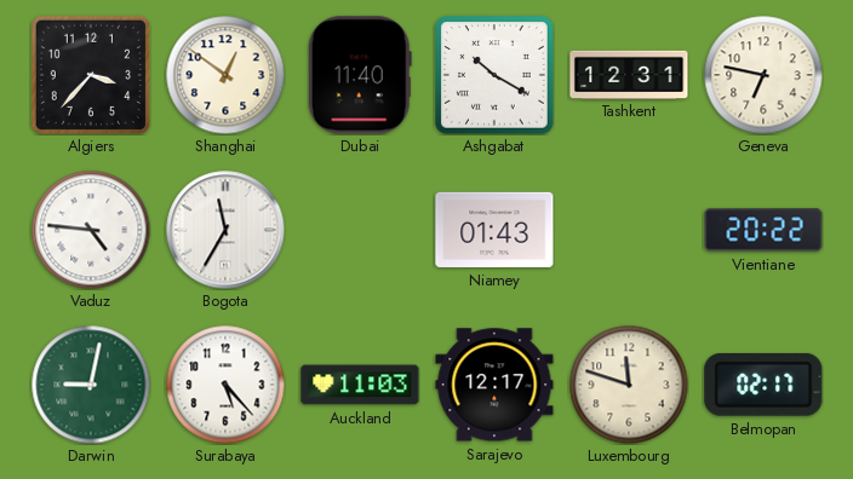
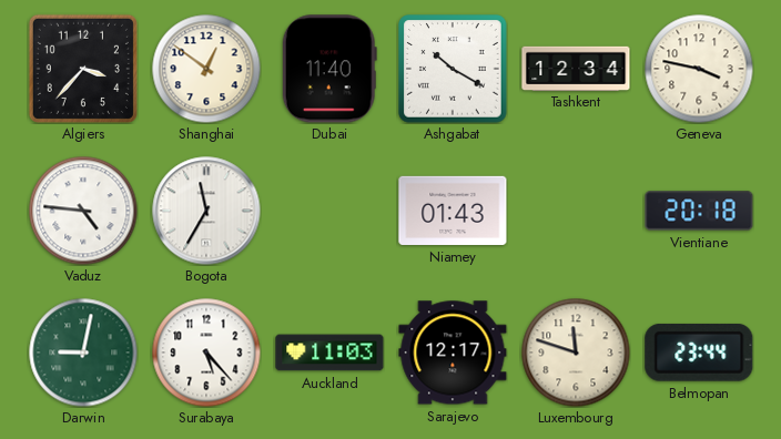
Tashkent: 12:31 -> 12:34
Geneva: 6:47 -> 3:47
Vientiane: 20:22 -> 20:18
Belmopan: 02:17 -> 23:44
